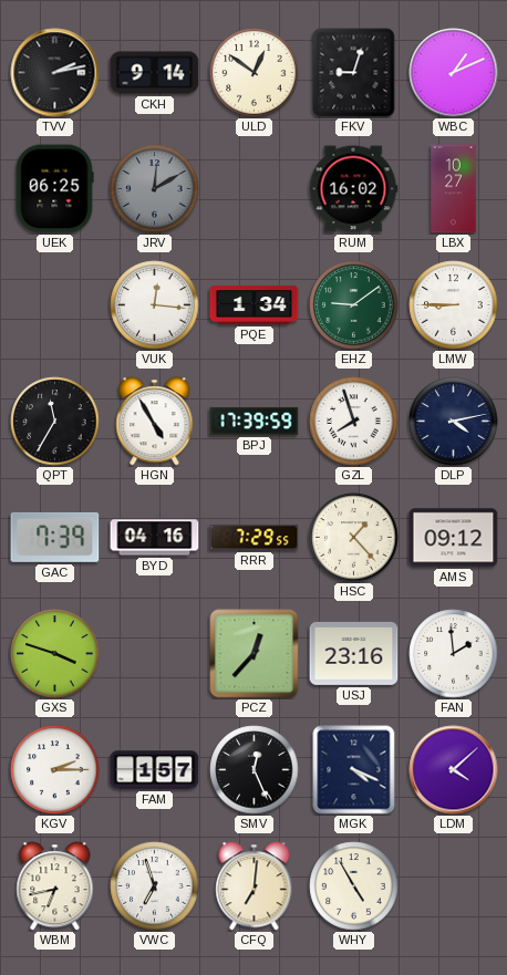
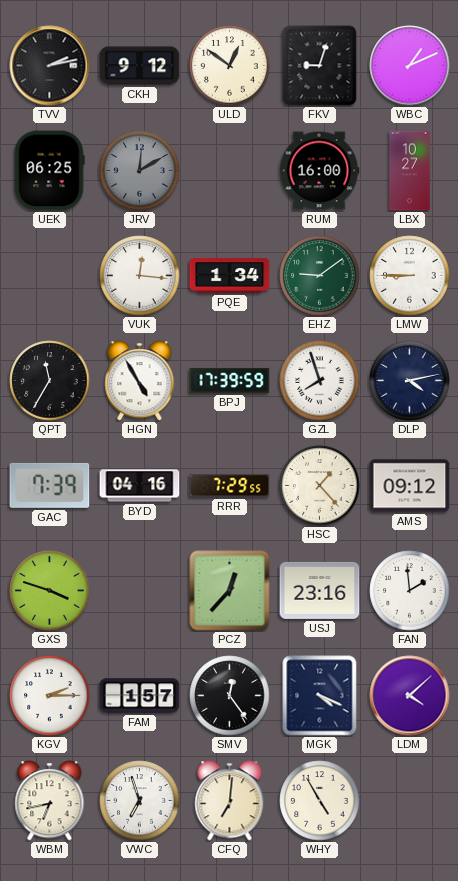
CKH: 9:14 -> 9:12
RUM: 16:02 -> 16:00
SMV: 12:26 -> 12:24
